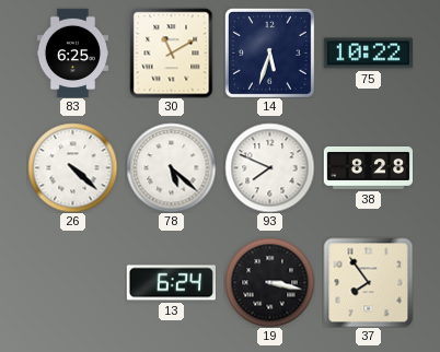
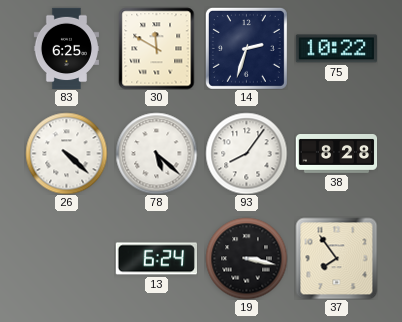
30: 11:10 -> 11:50
14: 5:33 -> 2:33
93: 7:49 -> 8:06
